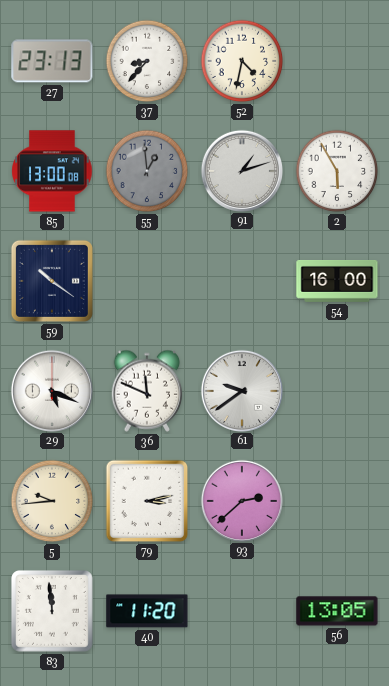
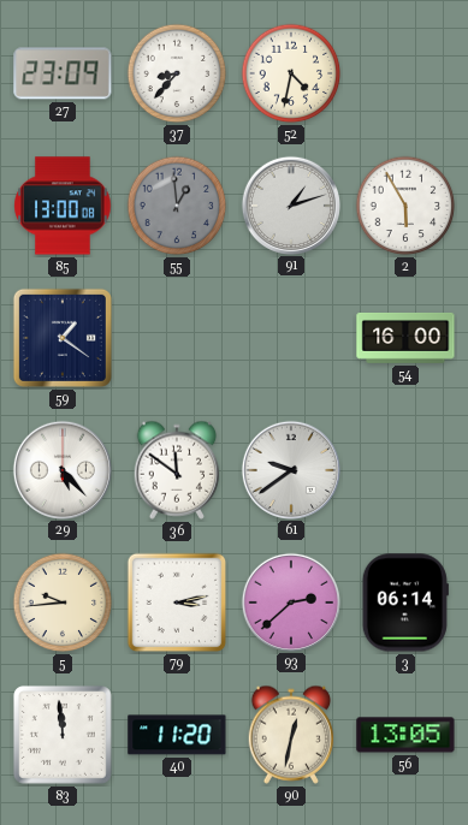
27: 23:13 -> 23:09
59: 10:21 -> 1:21
29: 5:19 -> 5:23
36: 11:49 -> 11:51
3: none -> 06:14
90: none -> 12:32
